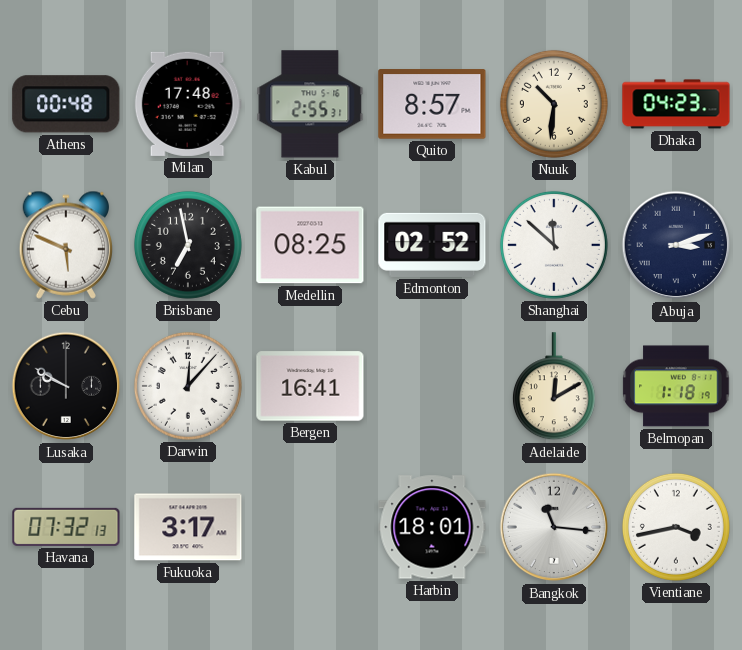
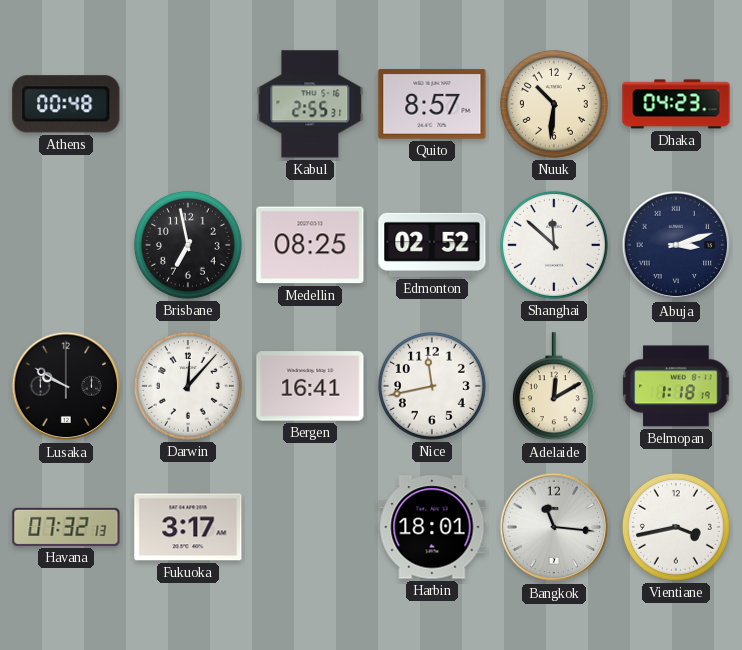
Milan: 17:48 -> none
Cebu: 5:49 -> none
Nice: none -> 11:43
